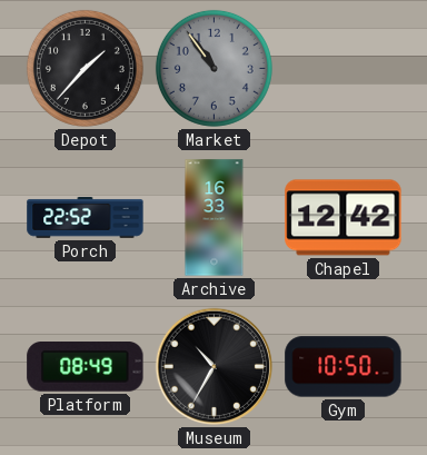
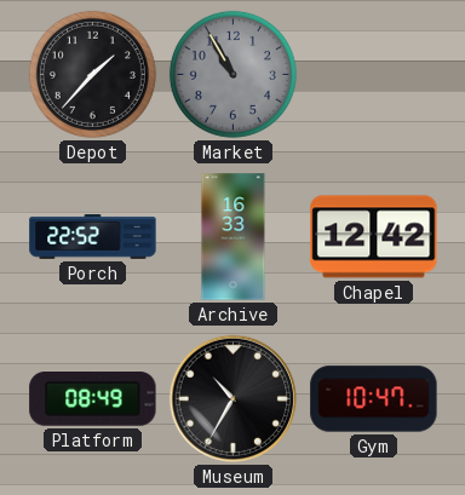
Market: 10:54 -> 10:55
Gym: 10:50 -> 10:47
